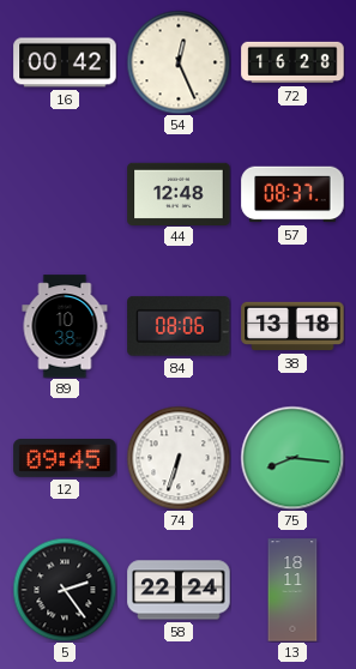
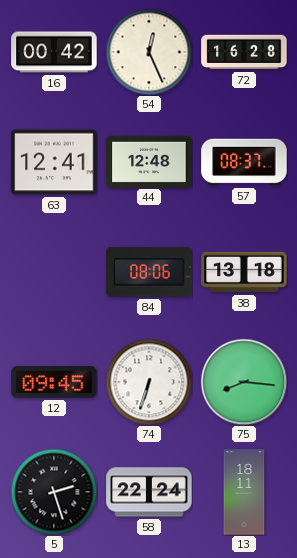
63: none -> 12:41
89: 10:38 -> none
5: 2:24 -> 2:27
